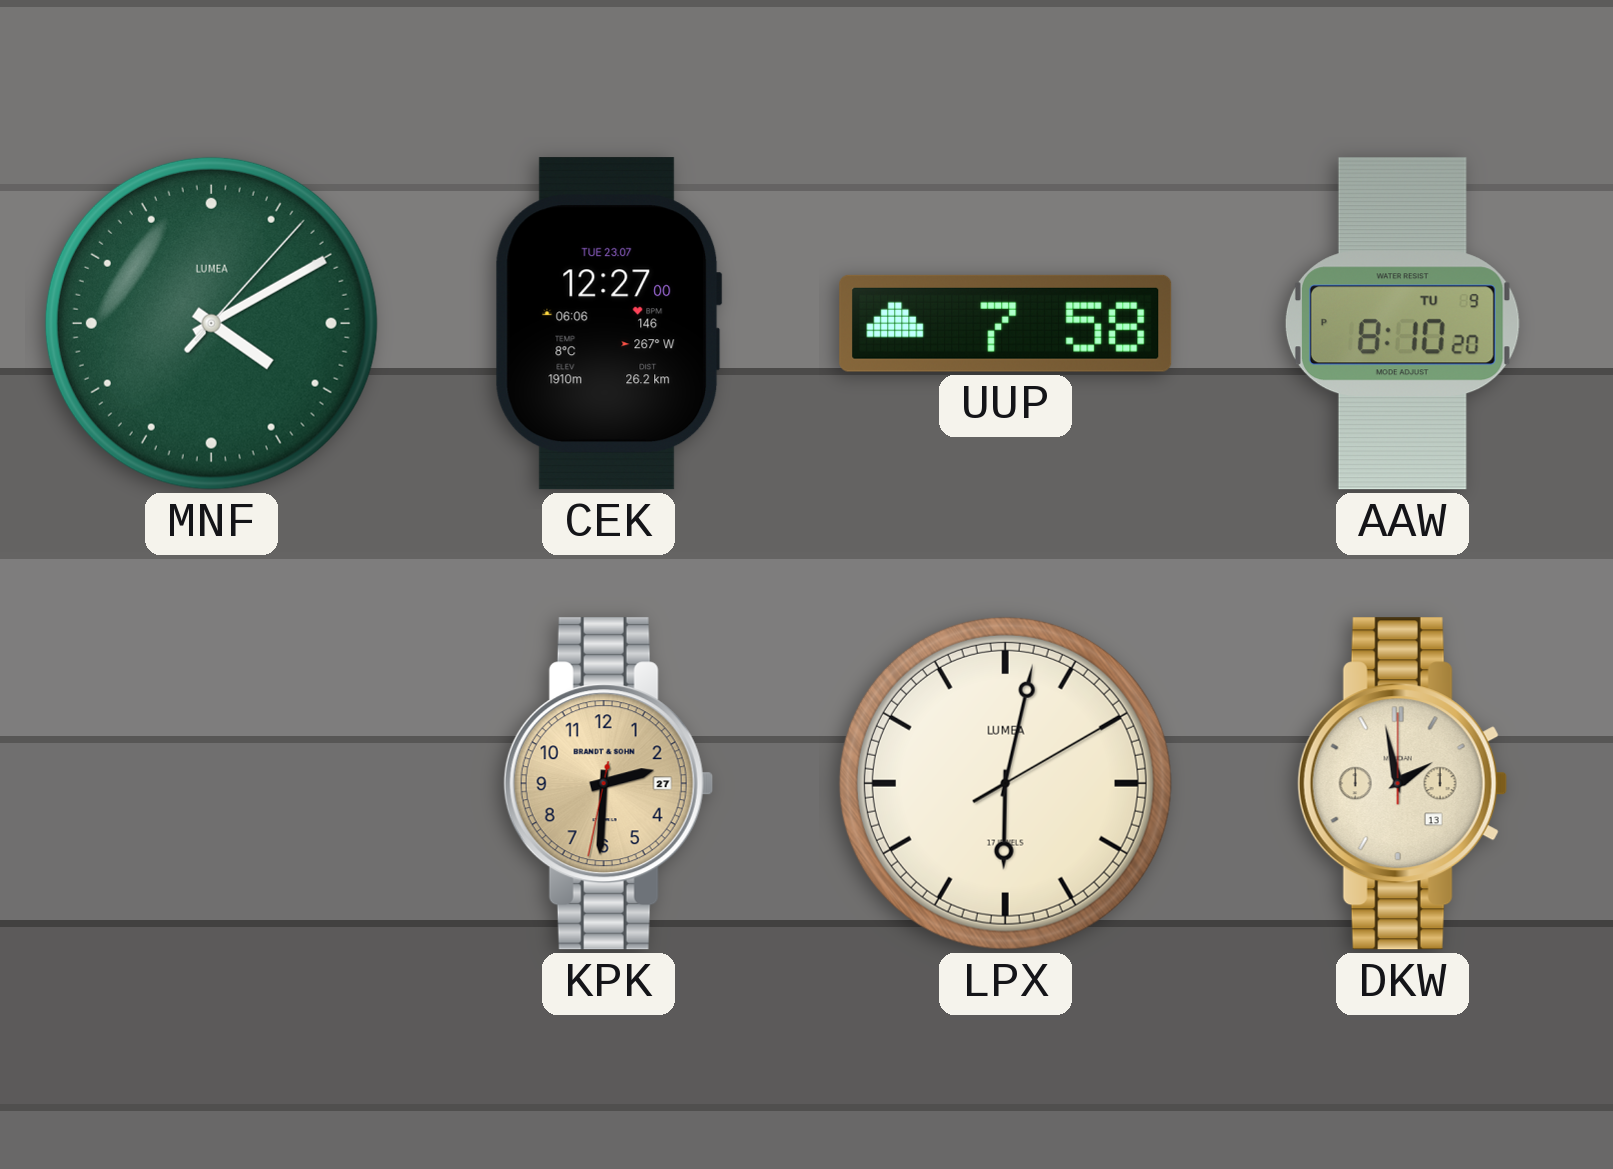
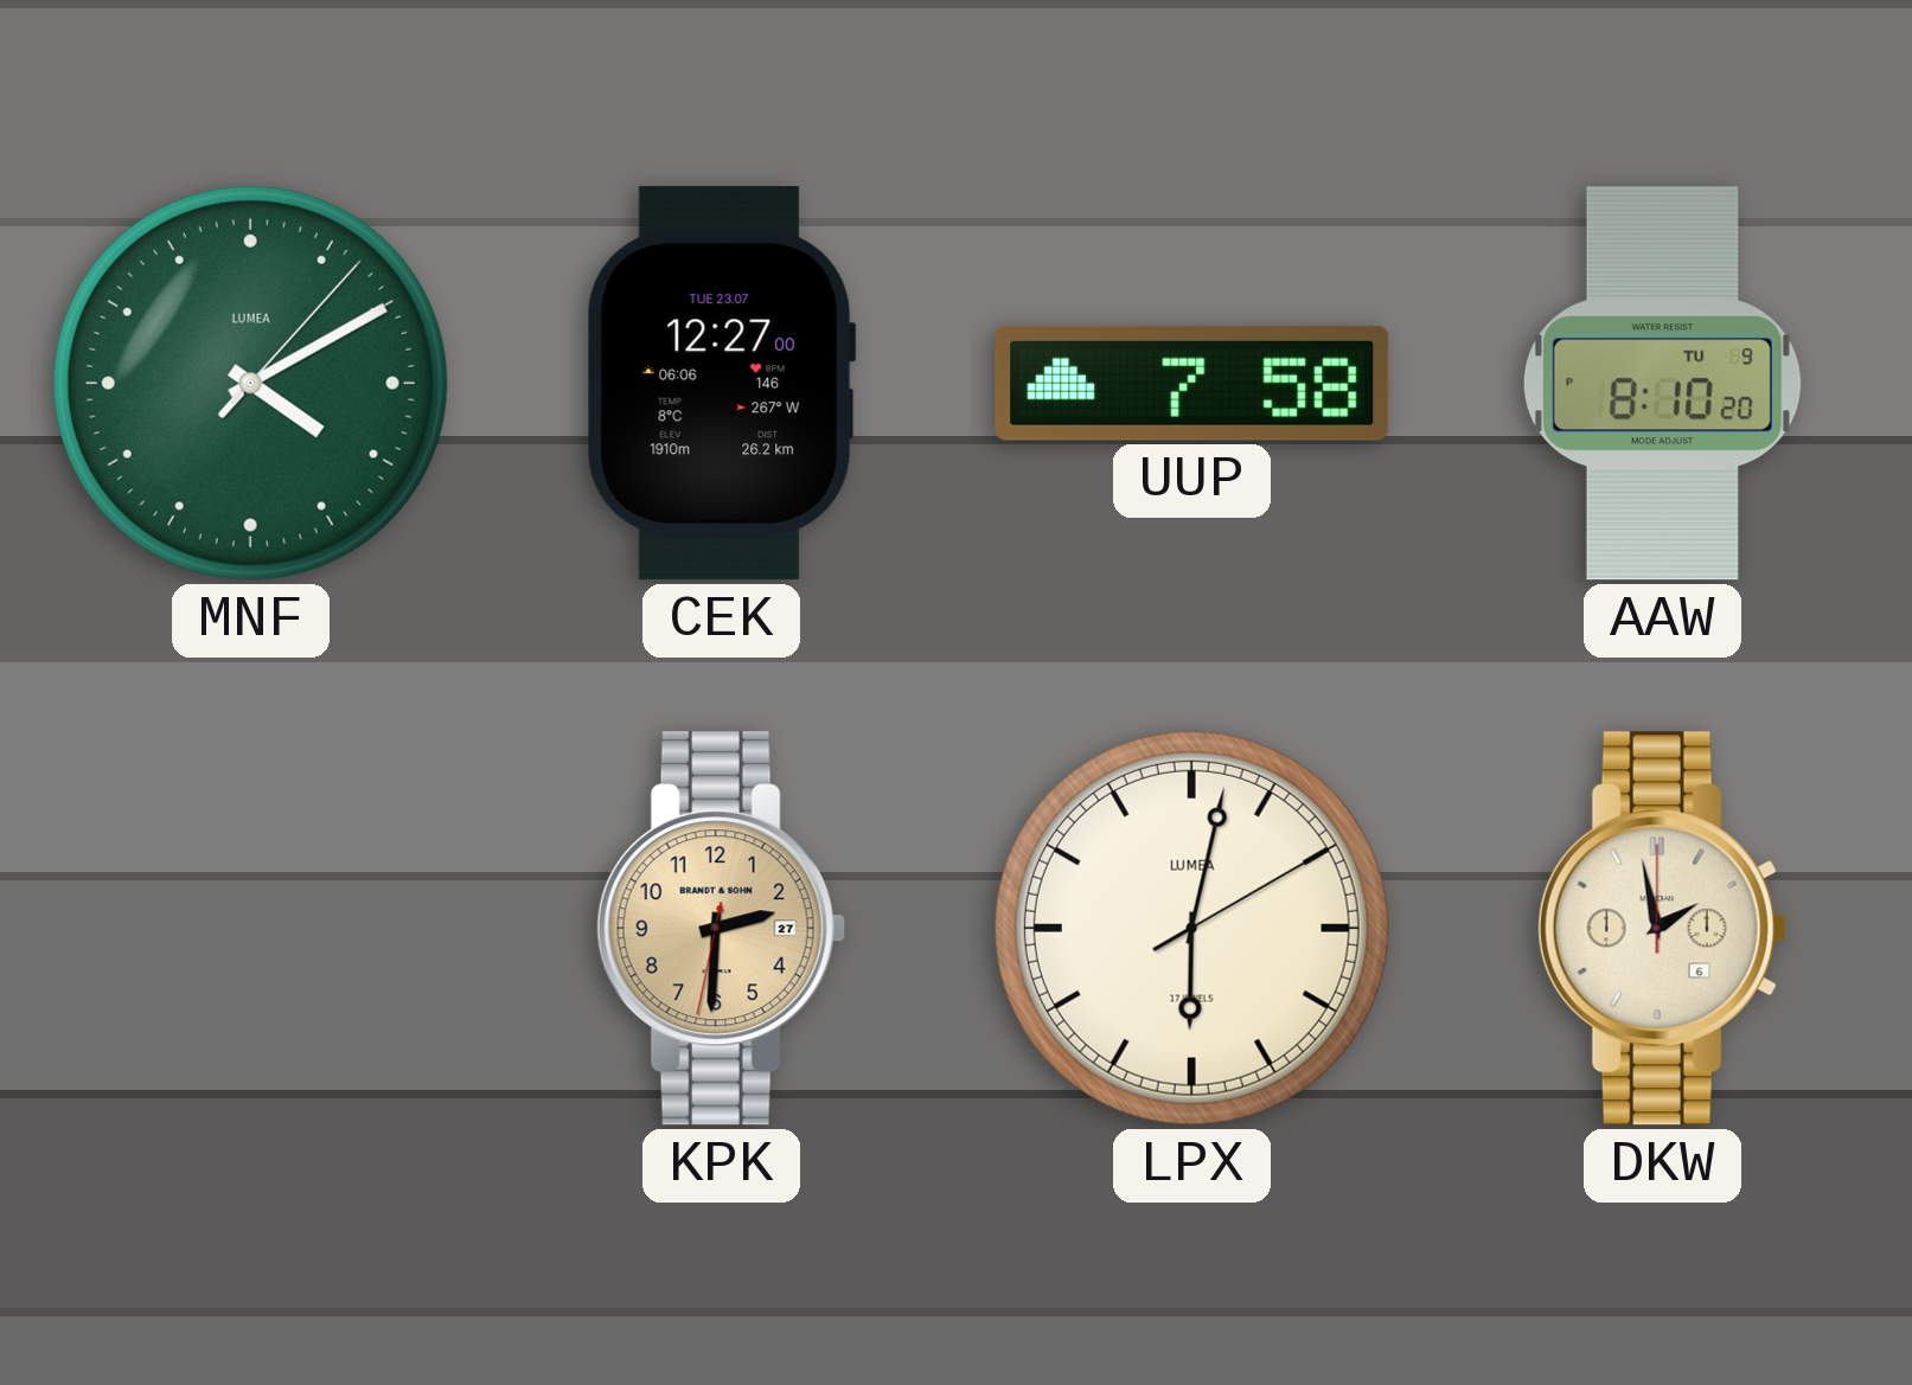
DKW date: 13 -> 6
